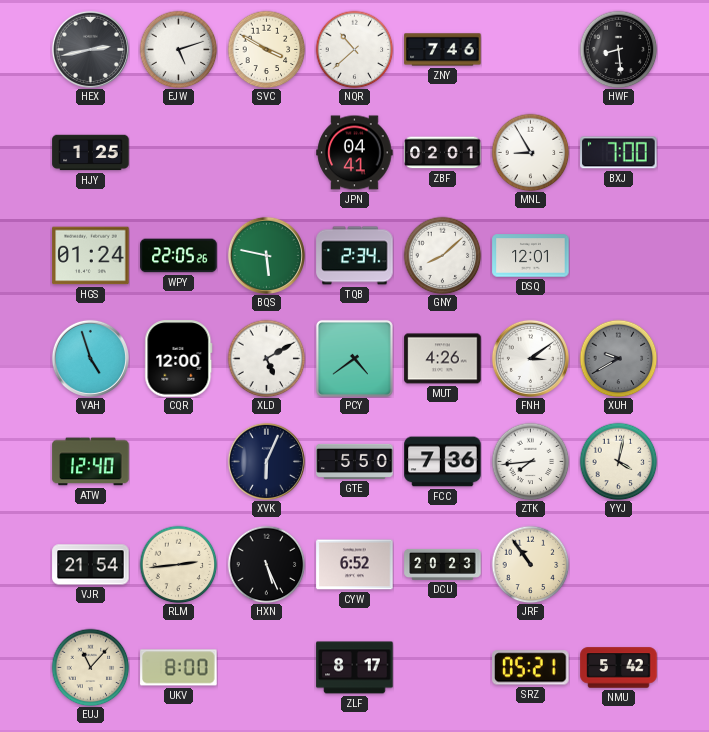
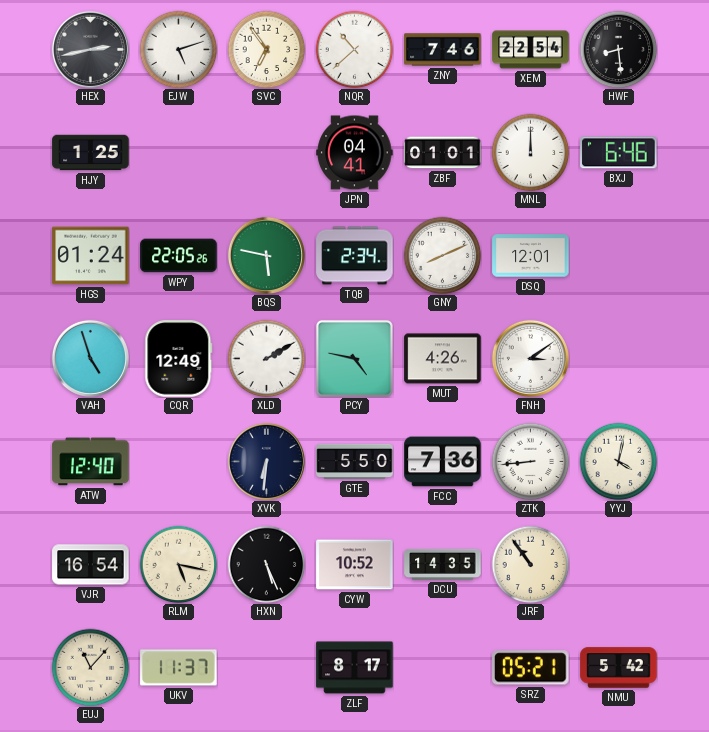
SVC: 3:50 -> 6:54
XEM: none -> 22:54
ZBF: 02:01 -> 01:01
MNL: 8:55 -> 12:00
BXJ: 7:00 -> 6:46
GNY: 8:08 -> 8:11
CQR: 12:00 -> 12:49
XLD: 5:10 -> 2:10
PCY: 4:39 -> 4:47
XUH: 9:40 -> none
XVK: 6:04 -> 6:31
ZTK: 7:44 -> 8:44
VJR: 21:54 -> 16:54
RLM: 2:44 -> 5:17
CYW: 6:52 -> 10:52
DCU: 20:23 -> 14:35
UKV: 8:00 -> 11:37
